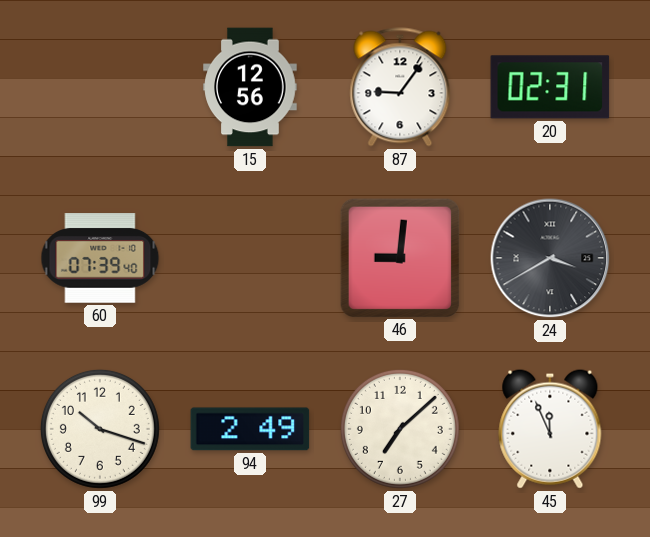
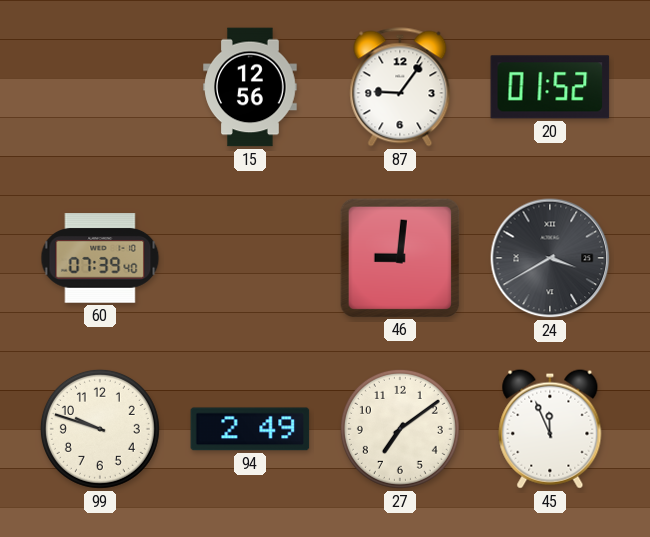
20: 02:31 -> 01:52
99: 10:18 -> 9:48
27: 7:08 -> 7:09
